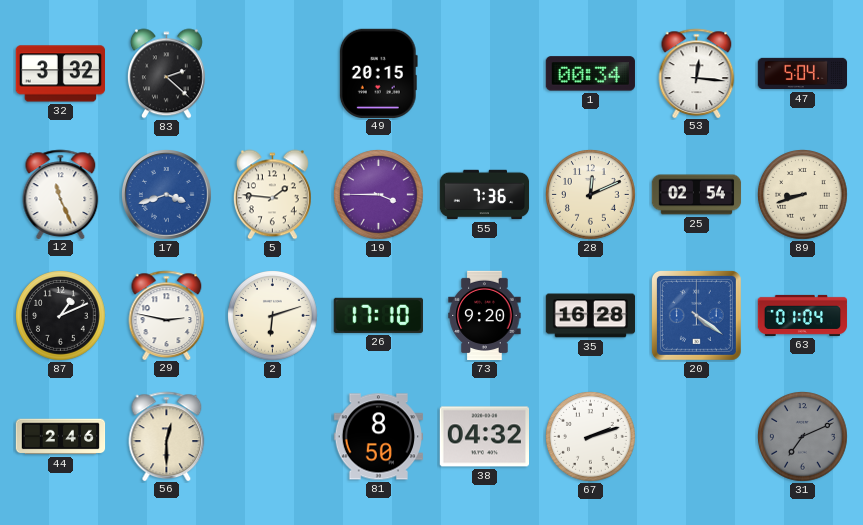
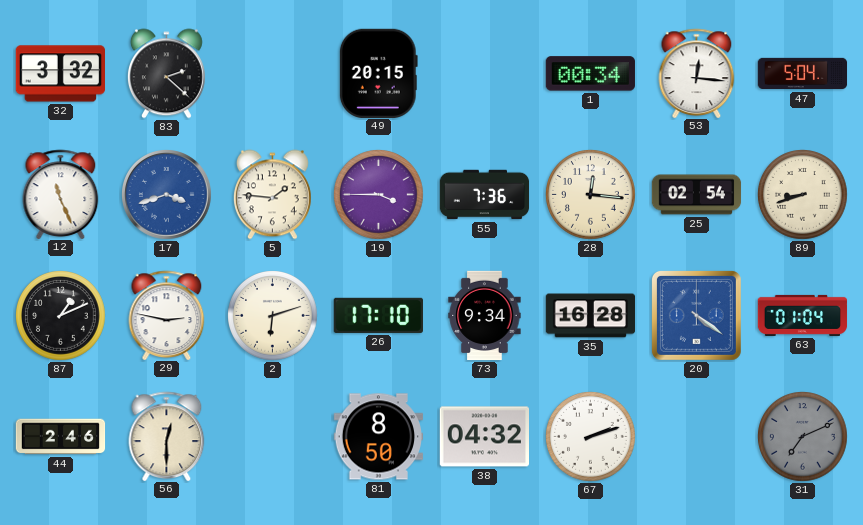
28: 12:11 -> 12:16
73: 9:20 -> 9:34
